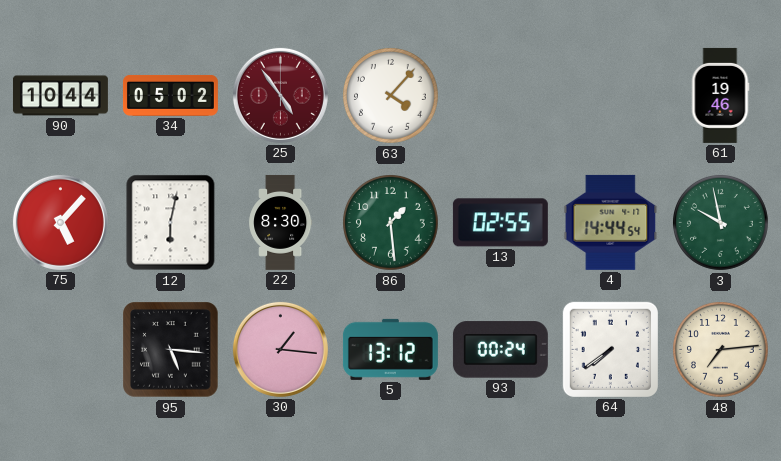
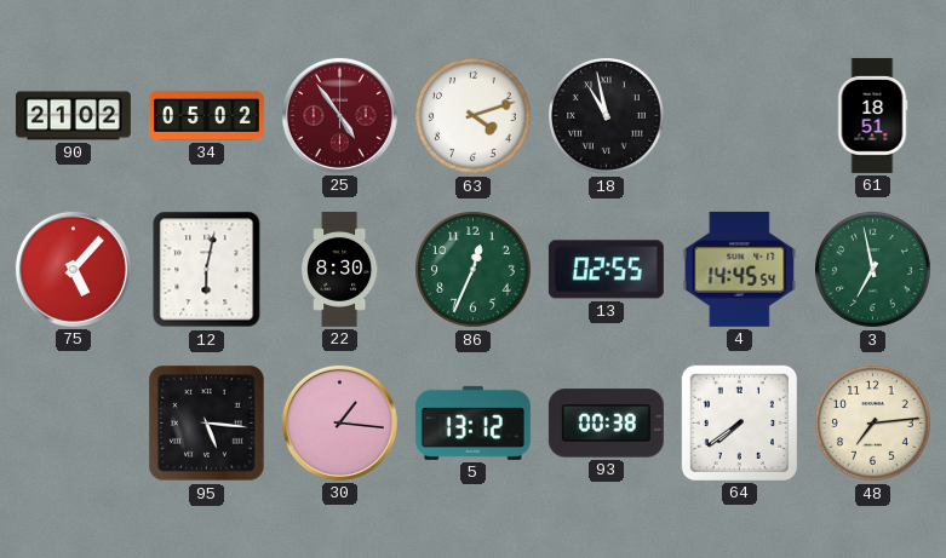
90: 10:44 -> 21:02
63: 4:07 -> 4:12
18: none -> 10:58
61: 19:46 -> 18:51
86: 1:29 -> 12:34
4: 14:44 -> 14:45
3: 9:58 -> 6:58
93: 00:24 -> 00:38
